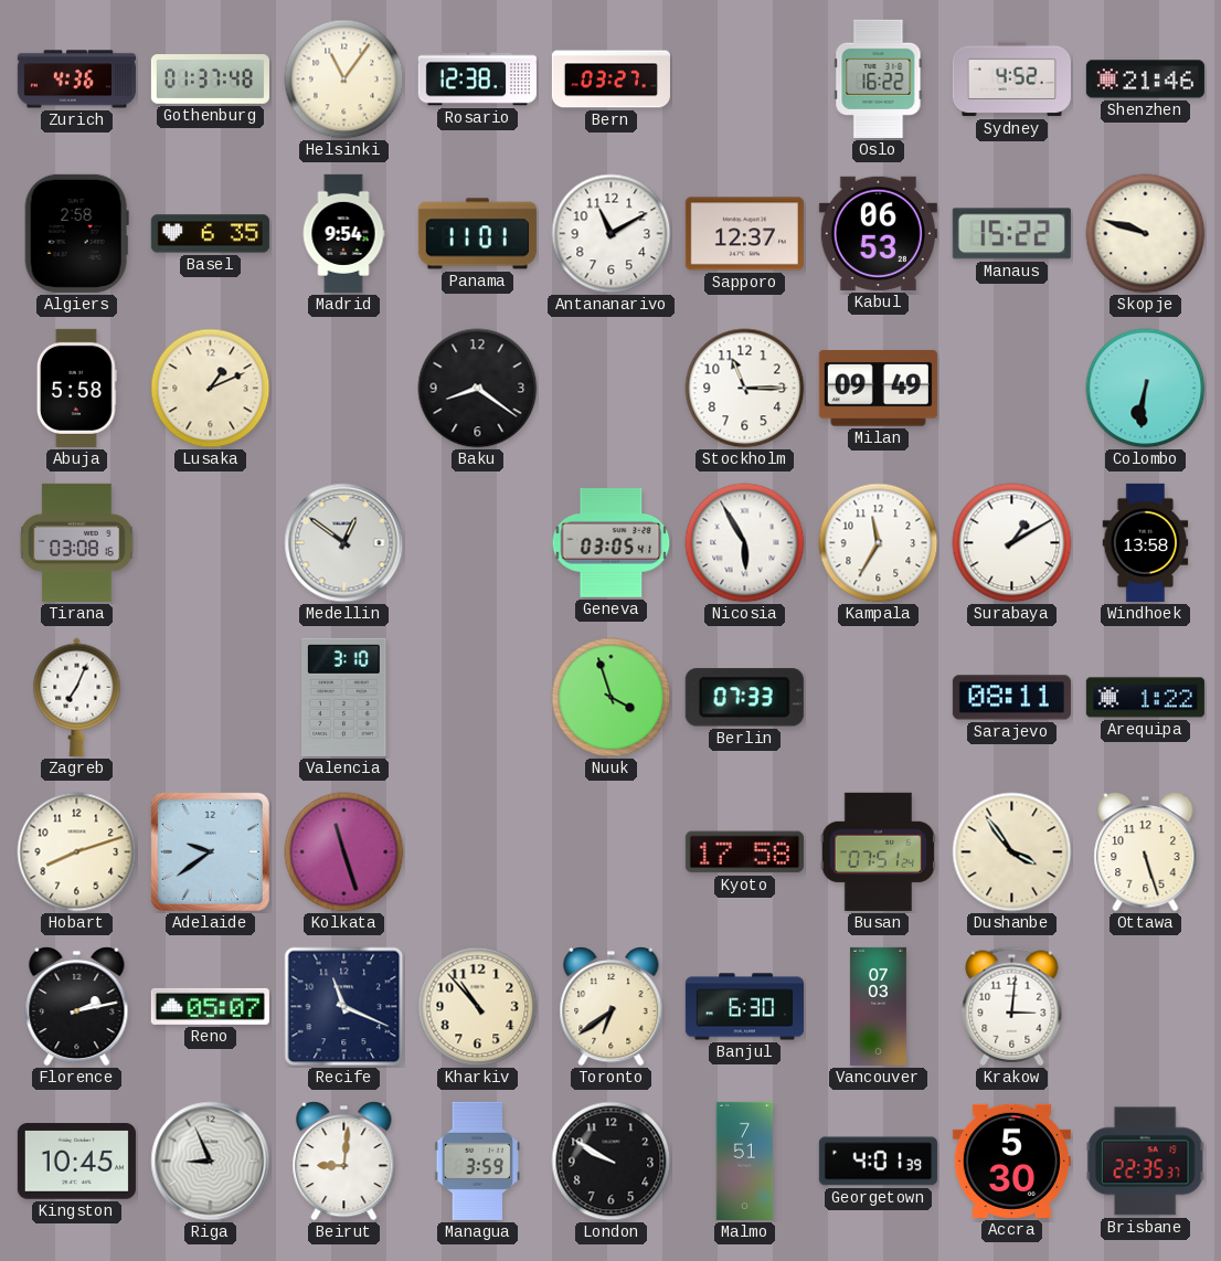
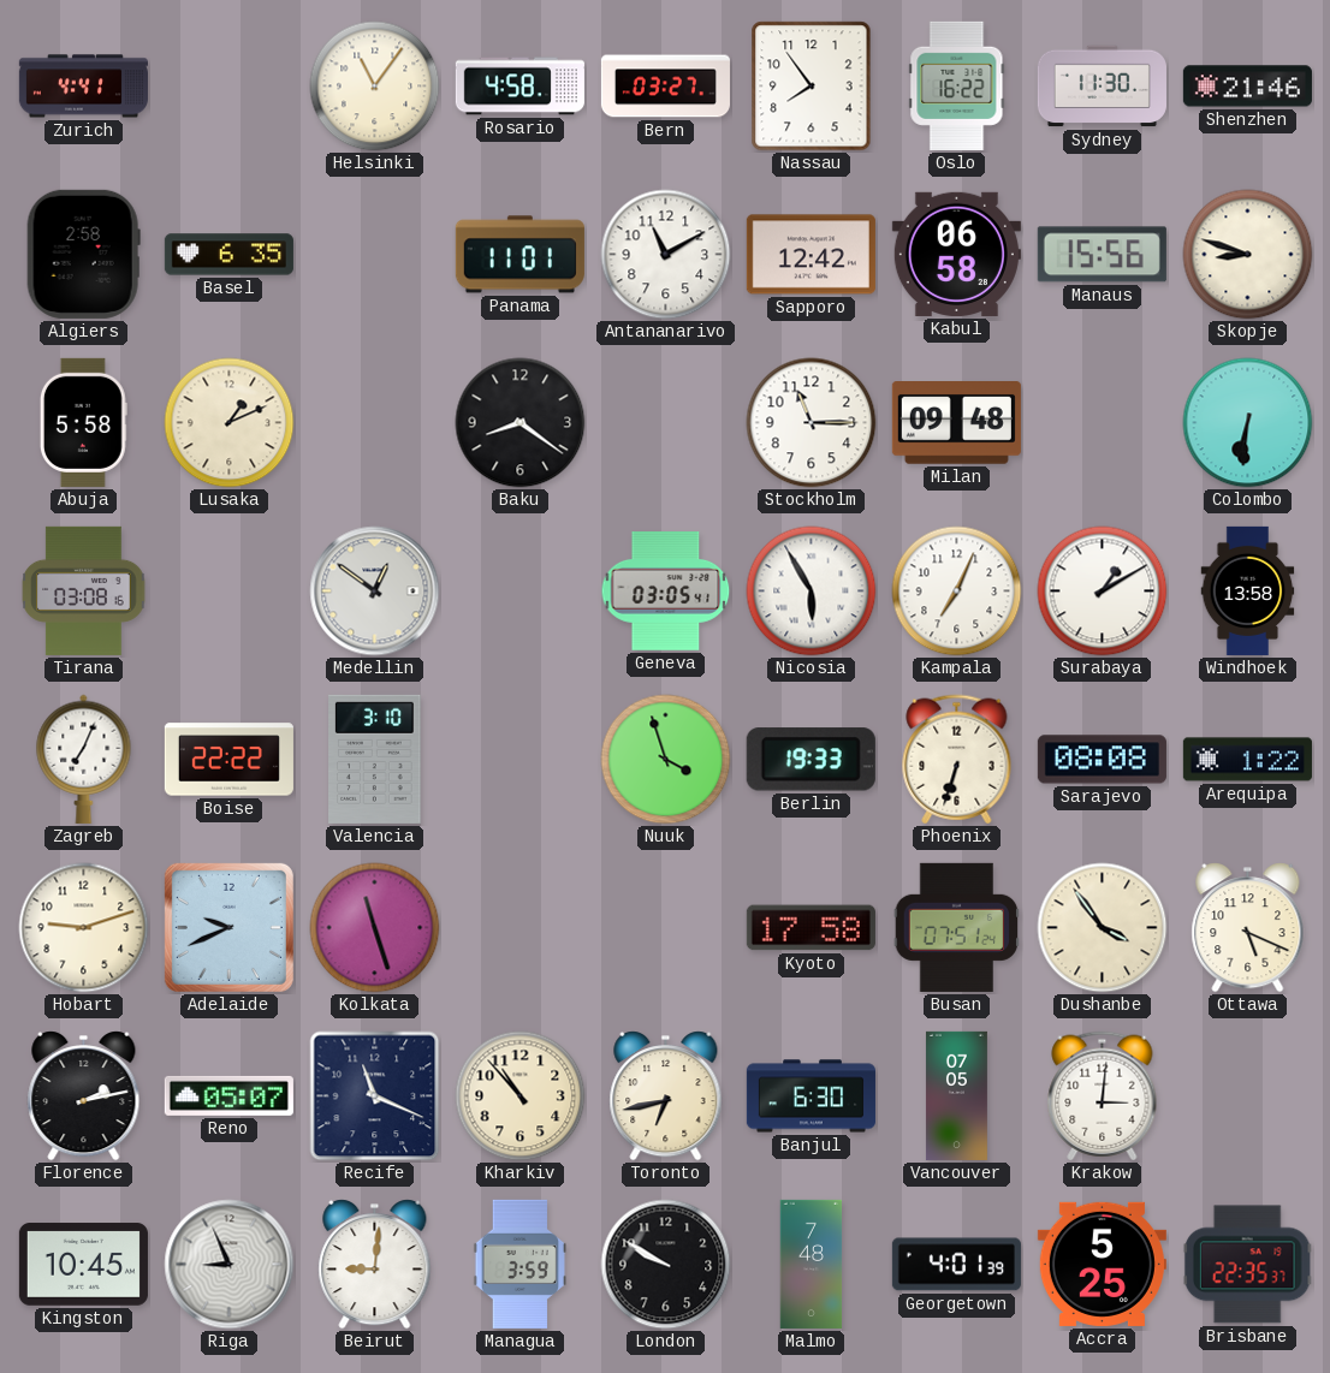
Zurich: 4:36 -> 4:41
Gothenburg: 01:37 -> none
Rosario: 12:38 -> 4:58
Nassau: none -> 7:54
Sydney: 4:52 -> 11:30
Madrid: 9:54 -> none
Sapporo: 12:37 -> 12:42
Kabul: 06:53 -> 06:58
Manaus: 15:22 -> 15:56
Skopje: 9:48 -> 8:48
Milan: 09:49 -> 09:48
Kampala: 11:35 -> 7:04
Boise: none -> 22:22
Berlin: 07:33 -> 19:33
Phoenix: none -> 6:33
Sarajevo: 08:11 -> 08:08
Hobart: 8:12 -> 9:12
Adelaide: 9:39 -> 9:41
Ottawa: 5:27 -> 5:19
Toronto: 6:39 -> 6:43
Vancouver: 07:03 -> 07:05
Malmo: 7:51 -> 7:48
Accra: 5:30 -> 5:25
